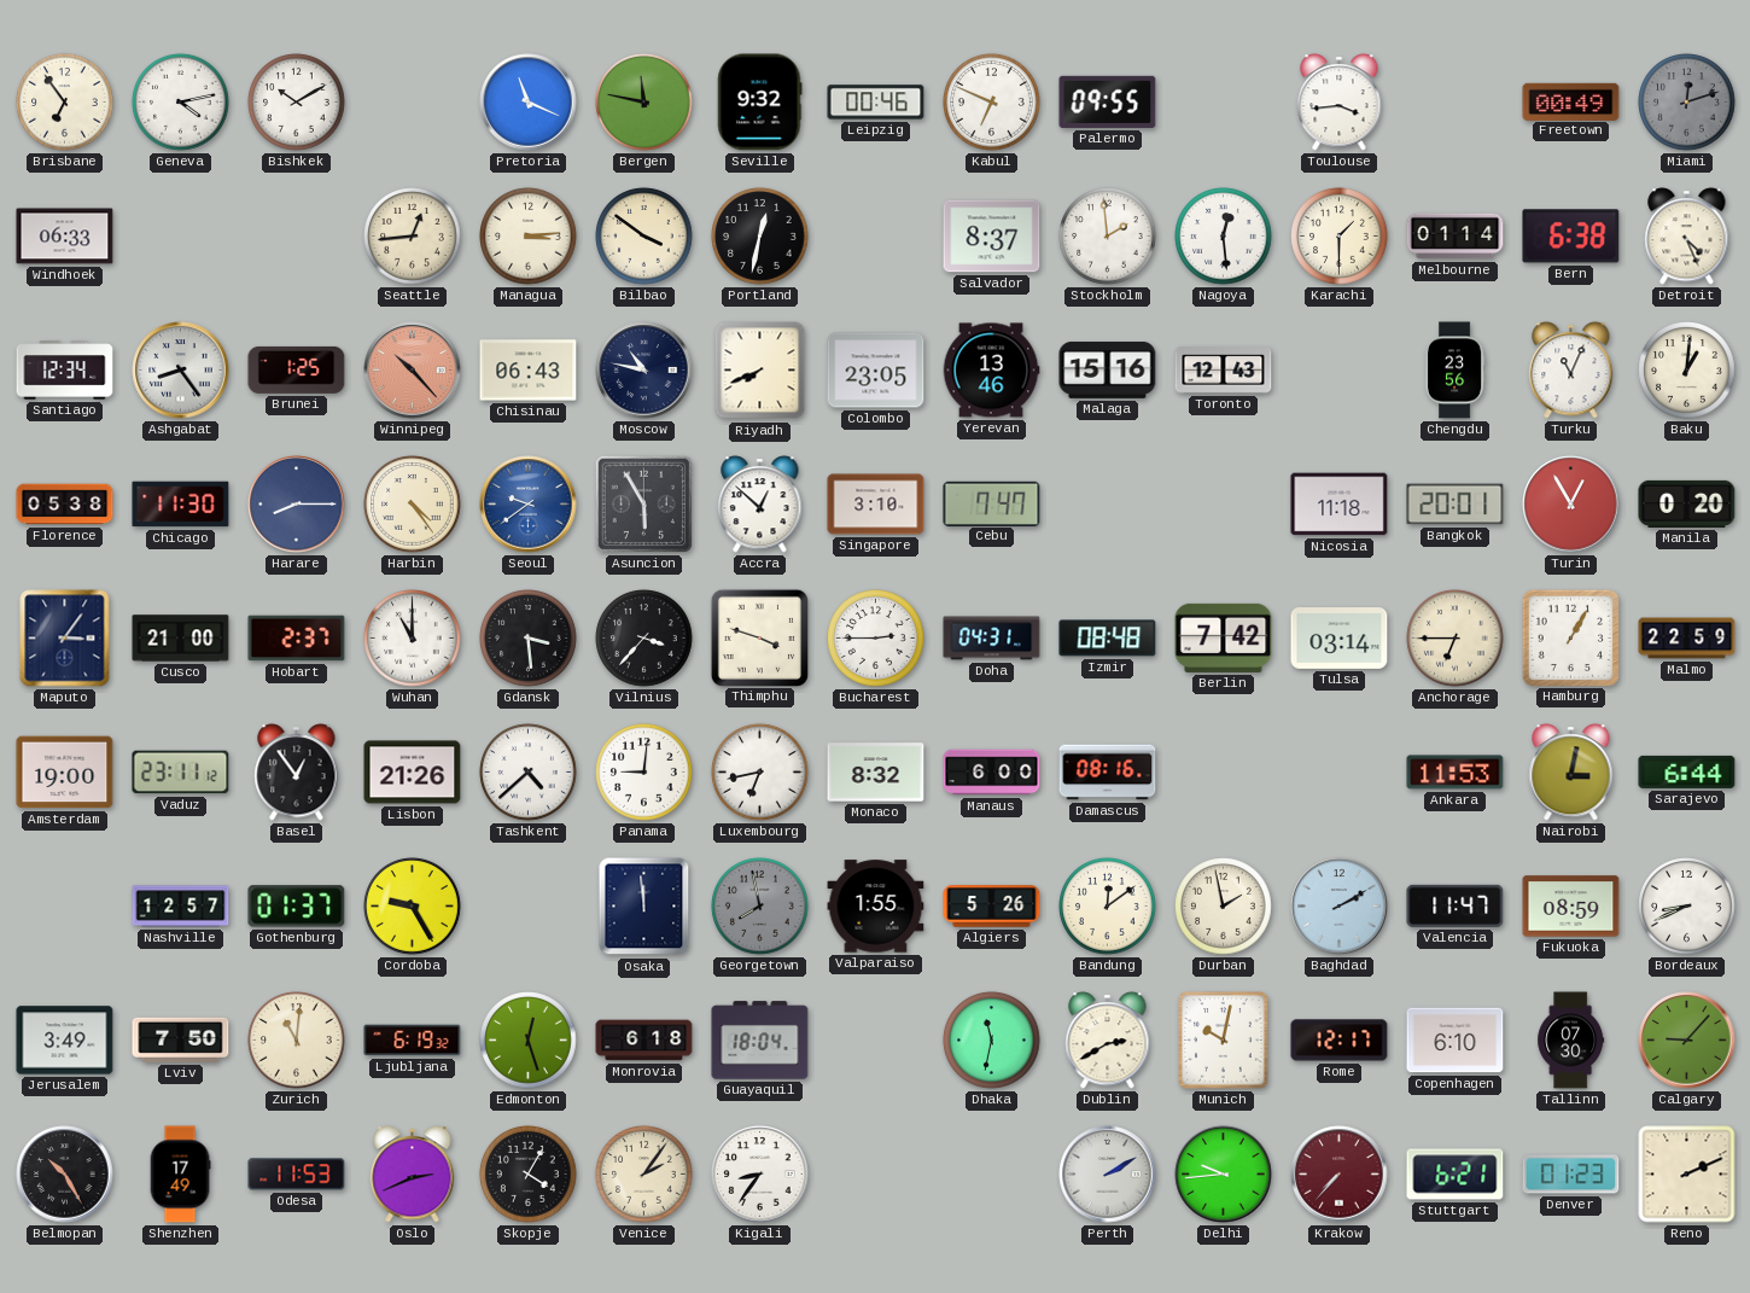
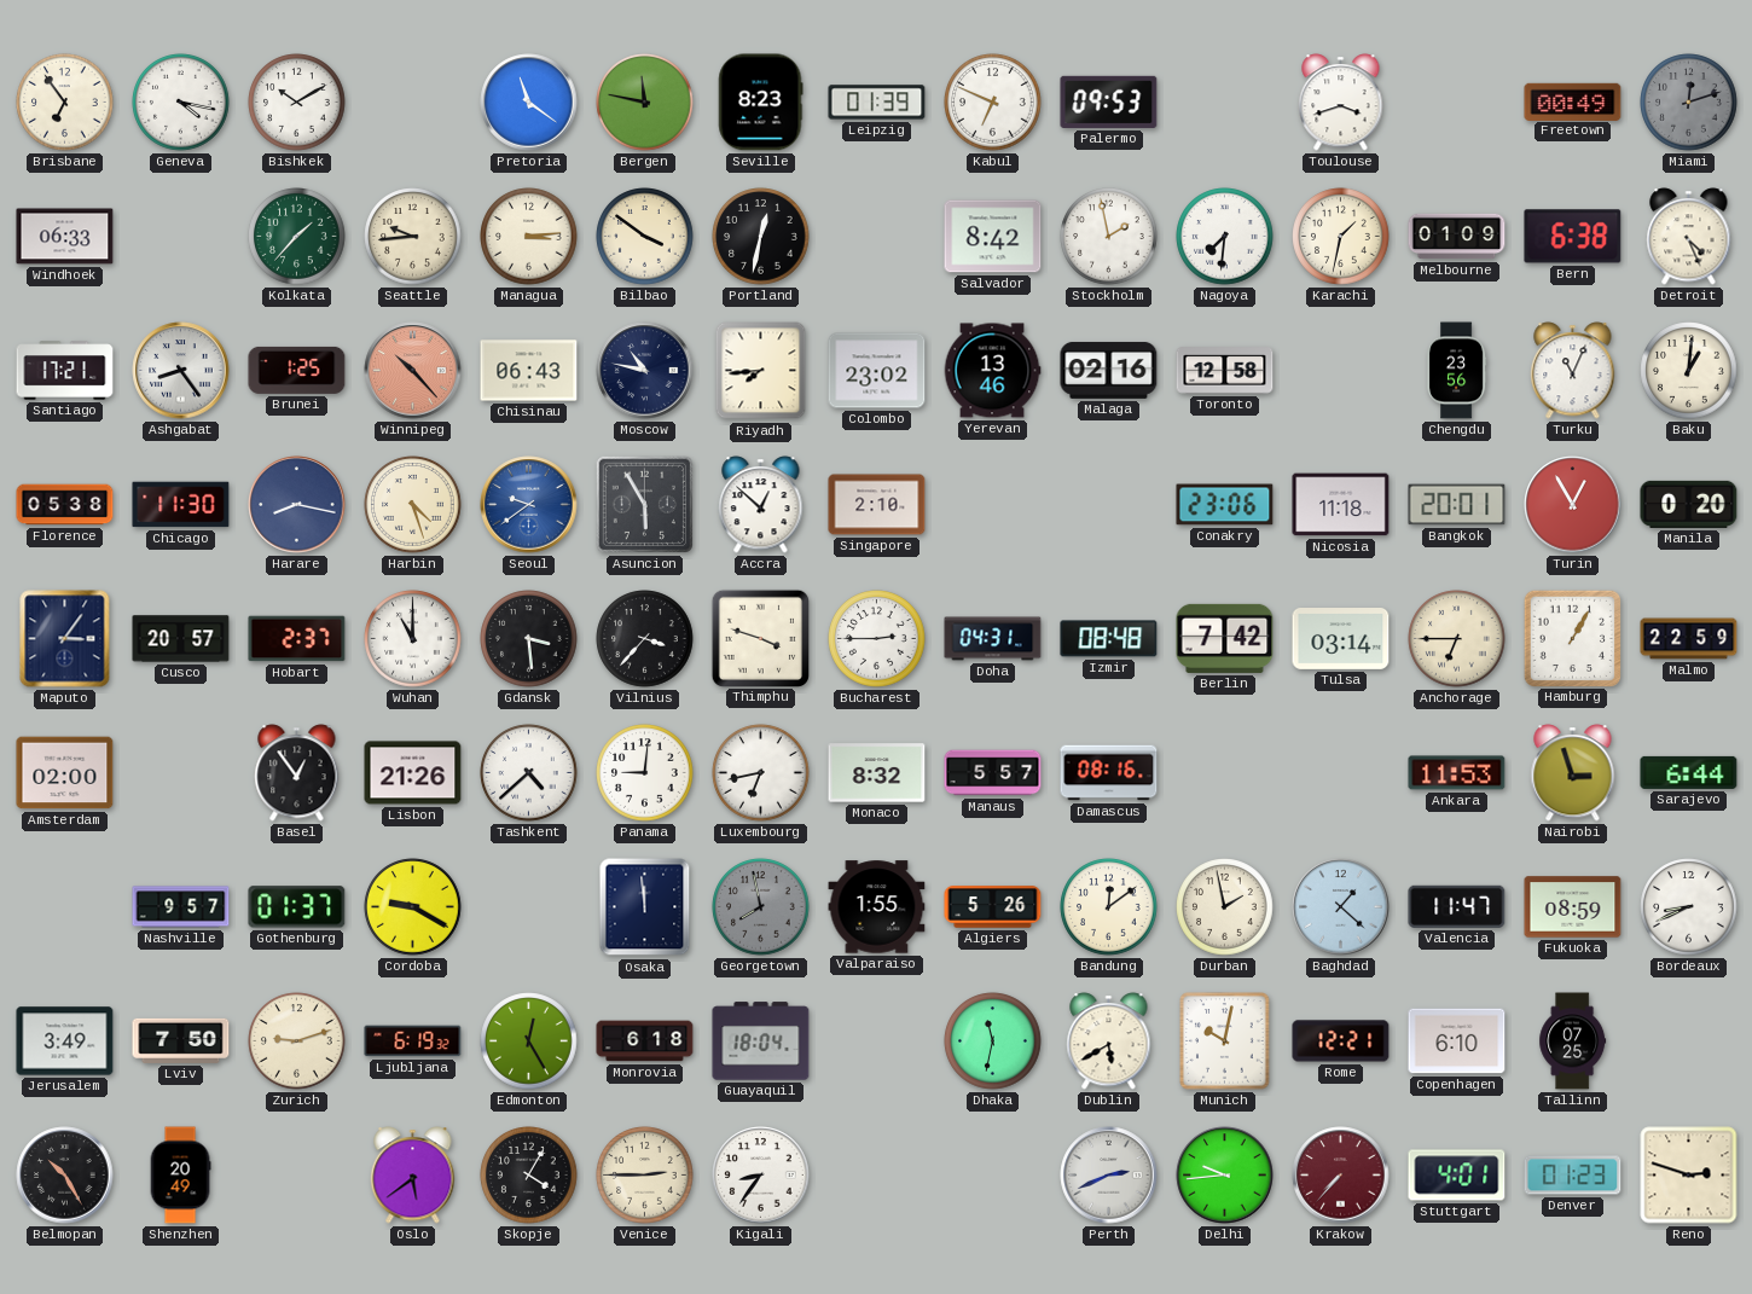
Geneva: 4:13 -> 4:17
Pretoria: 11:19 -> 11:21
Seville: 9:32 -> 8:23
Leipzig: 00:46 -> 01:39
Palermo: 09:55 -> 09:53
Toulouse: 3:44 -> 3:42
Kolkata: none -> 1:37
Seattle: 12:44 -> 9:44
Salvador: 8:37 -> 8:42
Stockholm: 1:59 -> 1:58
Nagoya: 12:29 -> 7:31
Karachi: 1:30 -> 1:32
Melbourne: 01:14 -> 01:09
Santiago: 12:34 -> 17:21
Riyadh: 7:41 -> 7:44
Colombo: 23:05 -> 23:02
Malaga: 15:16 -> 02:16
Toronto: 12:43 -> 12:58
Harare: 8:15 -> 8:17
Harbin: 4:24 -> 4:27
Singapore: 3:10 -> 2:10
Cebu: 7:47 -> none
Conakry: none -> 23:06
Cusco: 21:00 -> 20:57
Amsterdam: 19:00 -> 02:00
Vaduz: 23:11 -> none
Manaus: 6:00 -> 5:57
Nairobi: 3:02 -> 2:57
Nashville: 12:57 -> 9:57
Cordoba: 9:25 -> 9:20
Baghdad: 2:10 -> 1:22
Zurich: 11:01 -> 9:12
Edmonton: 12:27 -> 12:25
Dublin: 2:40 -> 5:40
Rome: 12:17 -> 12:21
Tallinn: 07:30 -> 07:25
Calgary: 9:07 -> none
Shenzhen: 17:49 -> 20:49
Odesa: 11:53 -> none
Oslo: 2:41 -> 5:39
Venice: 2:06 -> 2:45
Perth: 2:10 -> 2:41
Stuttgart: 6:21 -> 4:01
Reno: 2:11 -> 2:48
